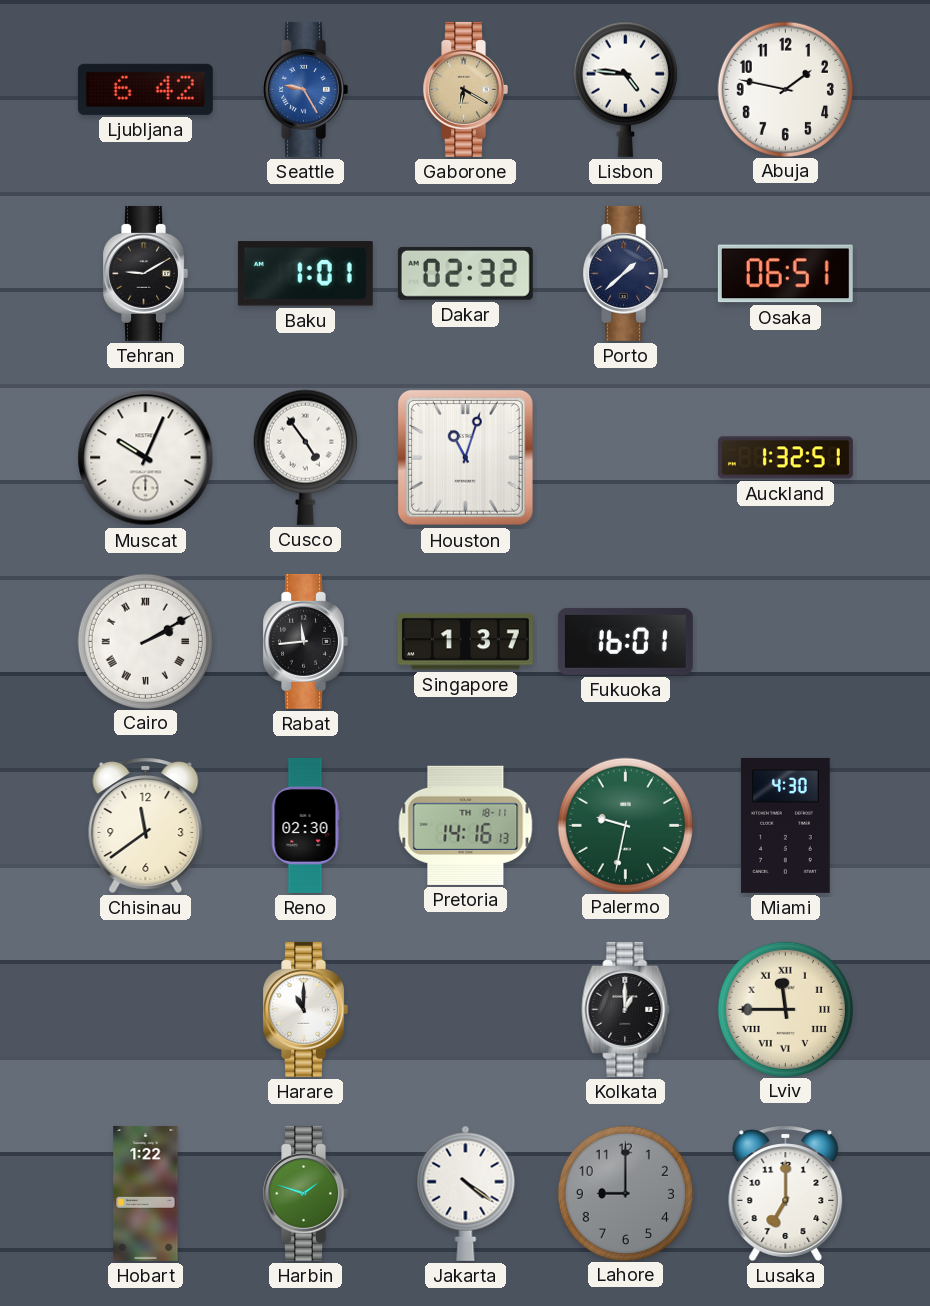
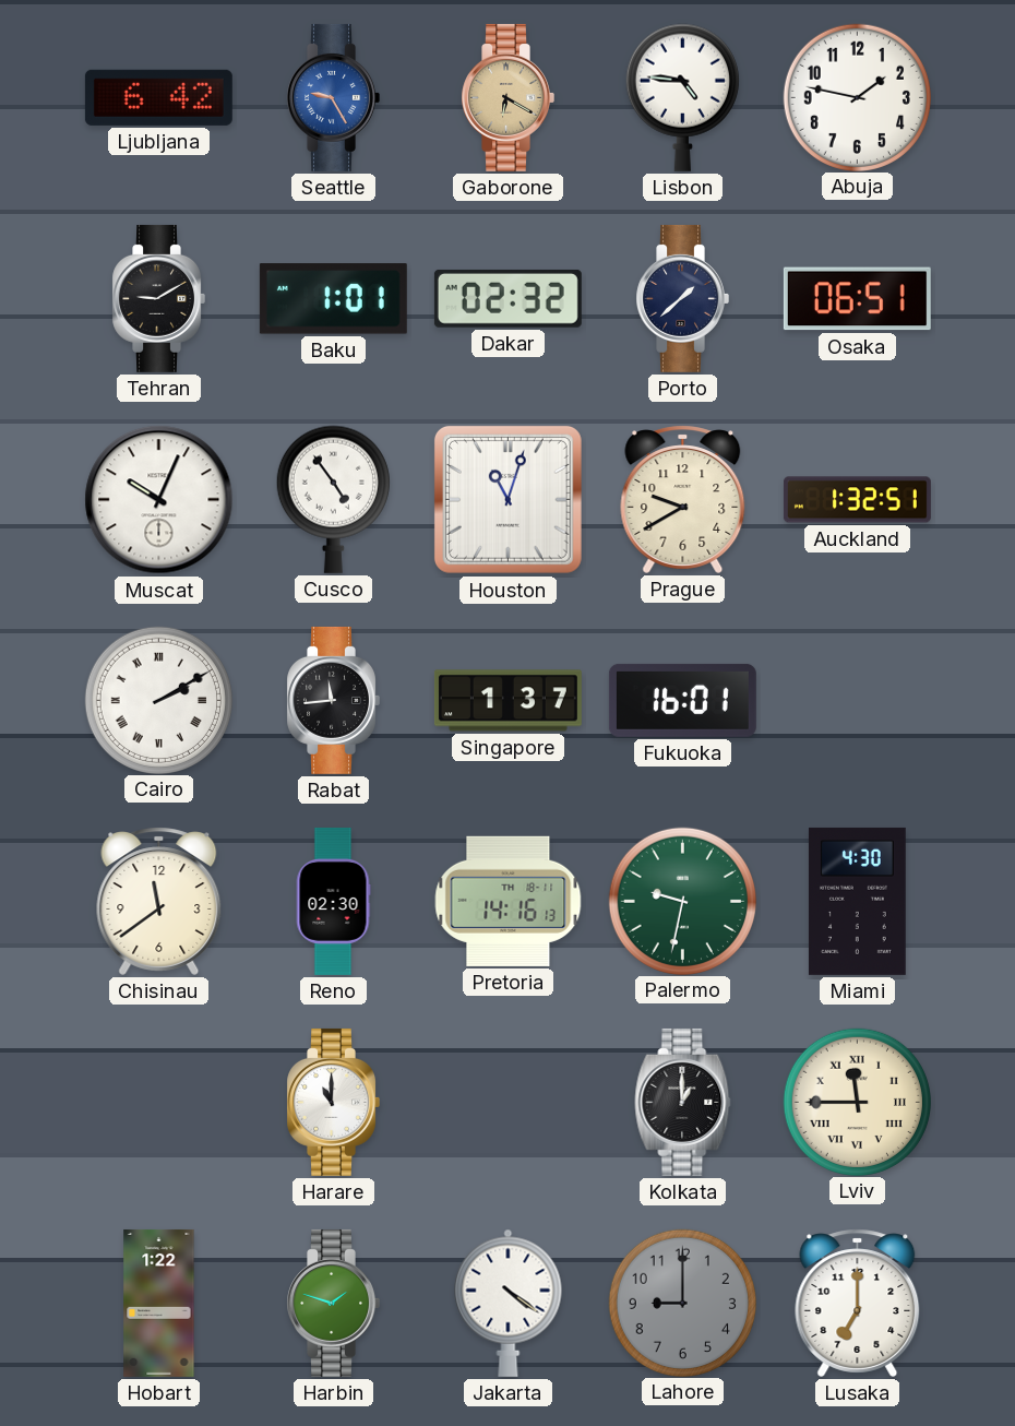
Prague: none -> 9:40
